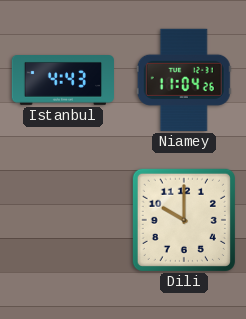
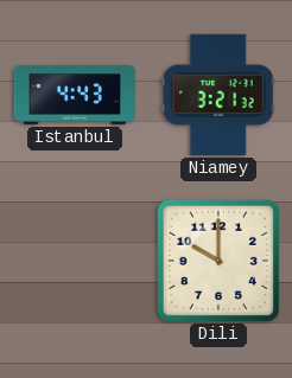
Niamey: 11:04 -> 3:21
